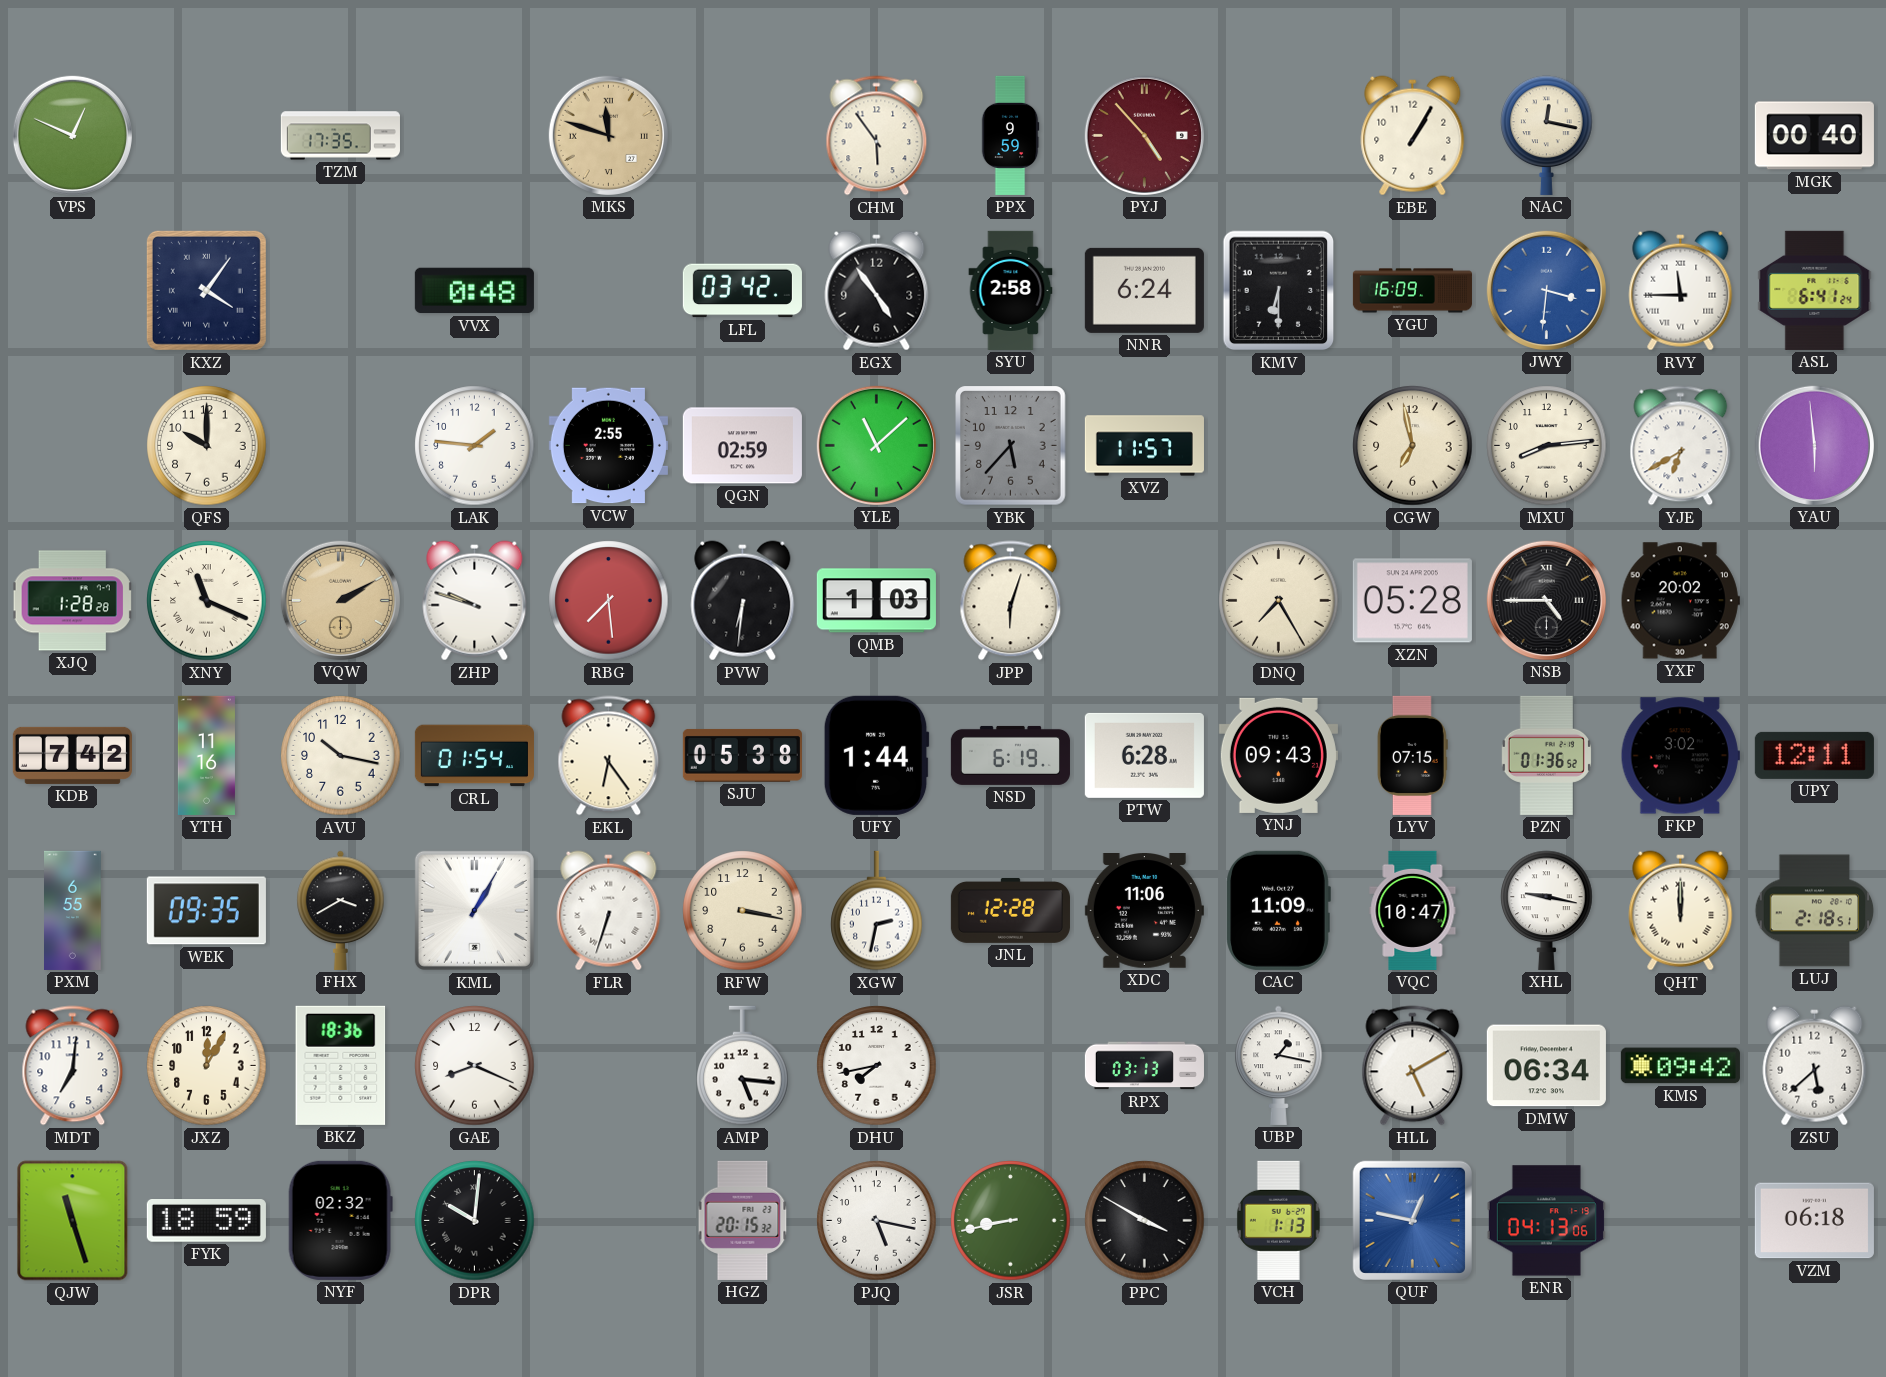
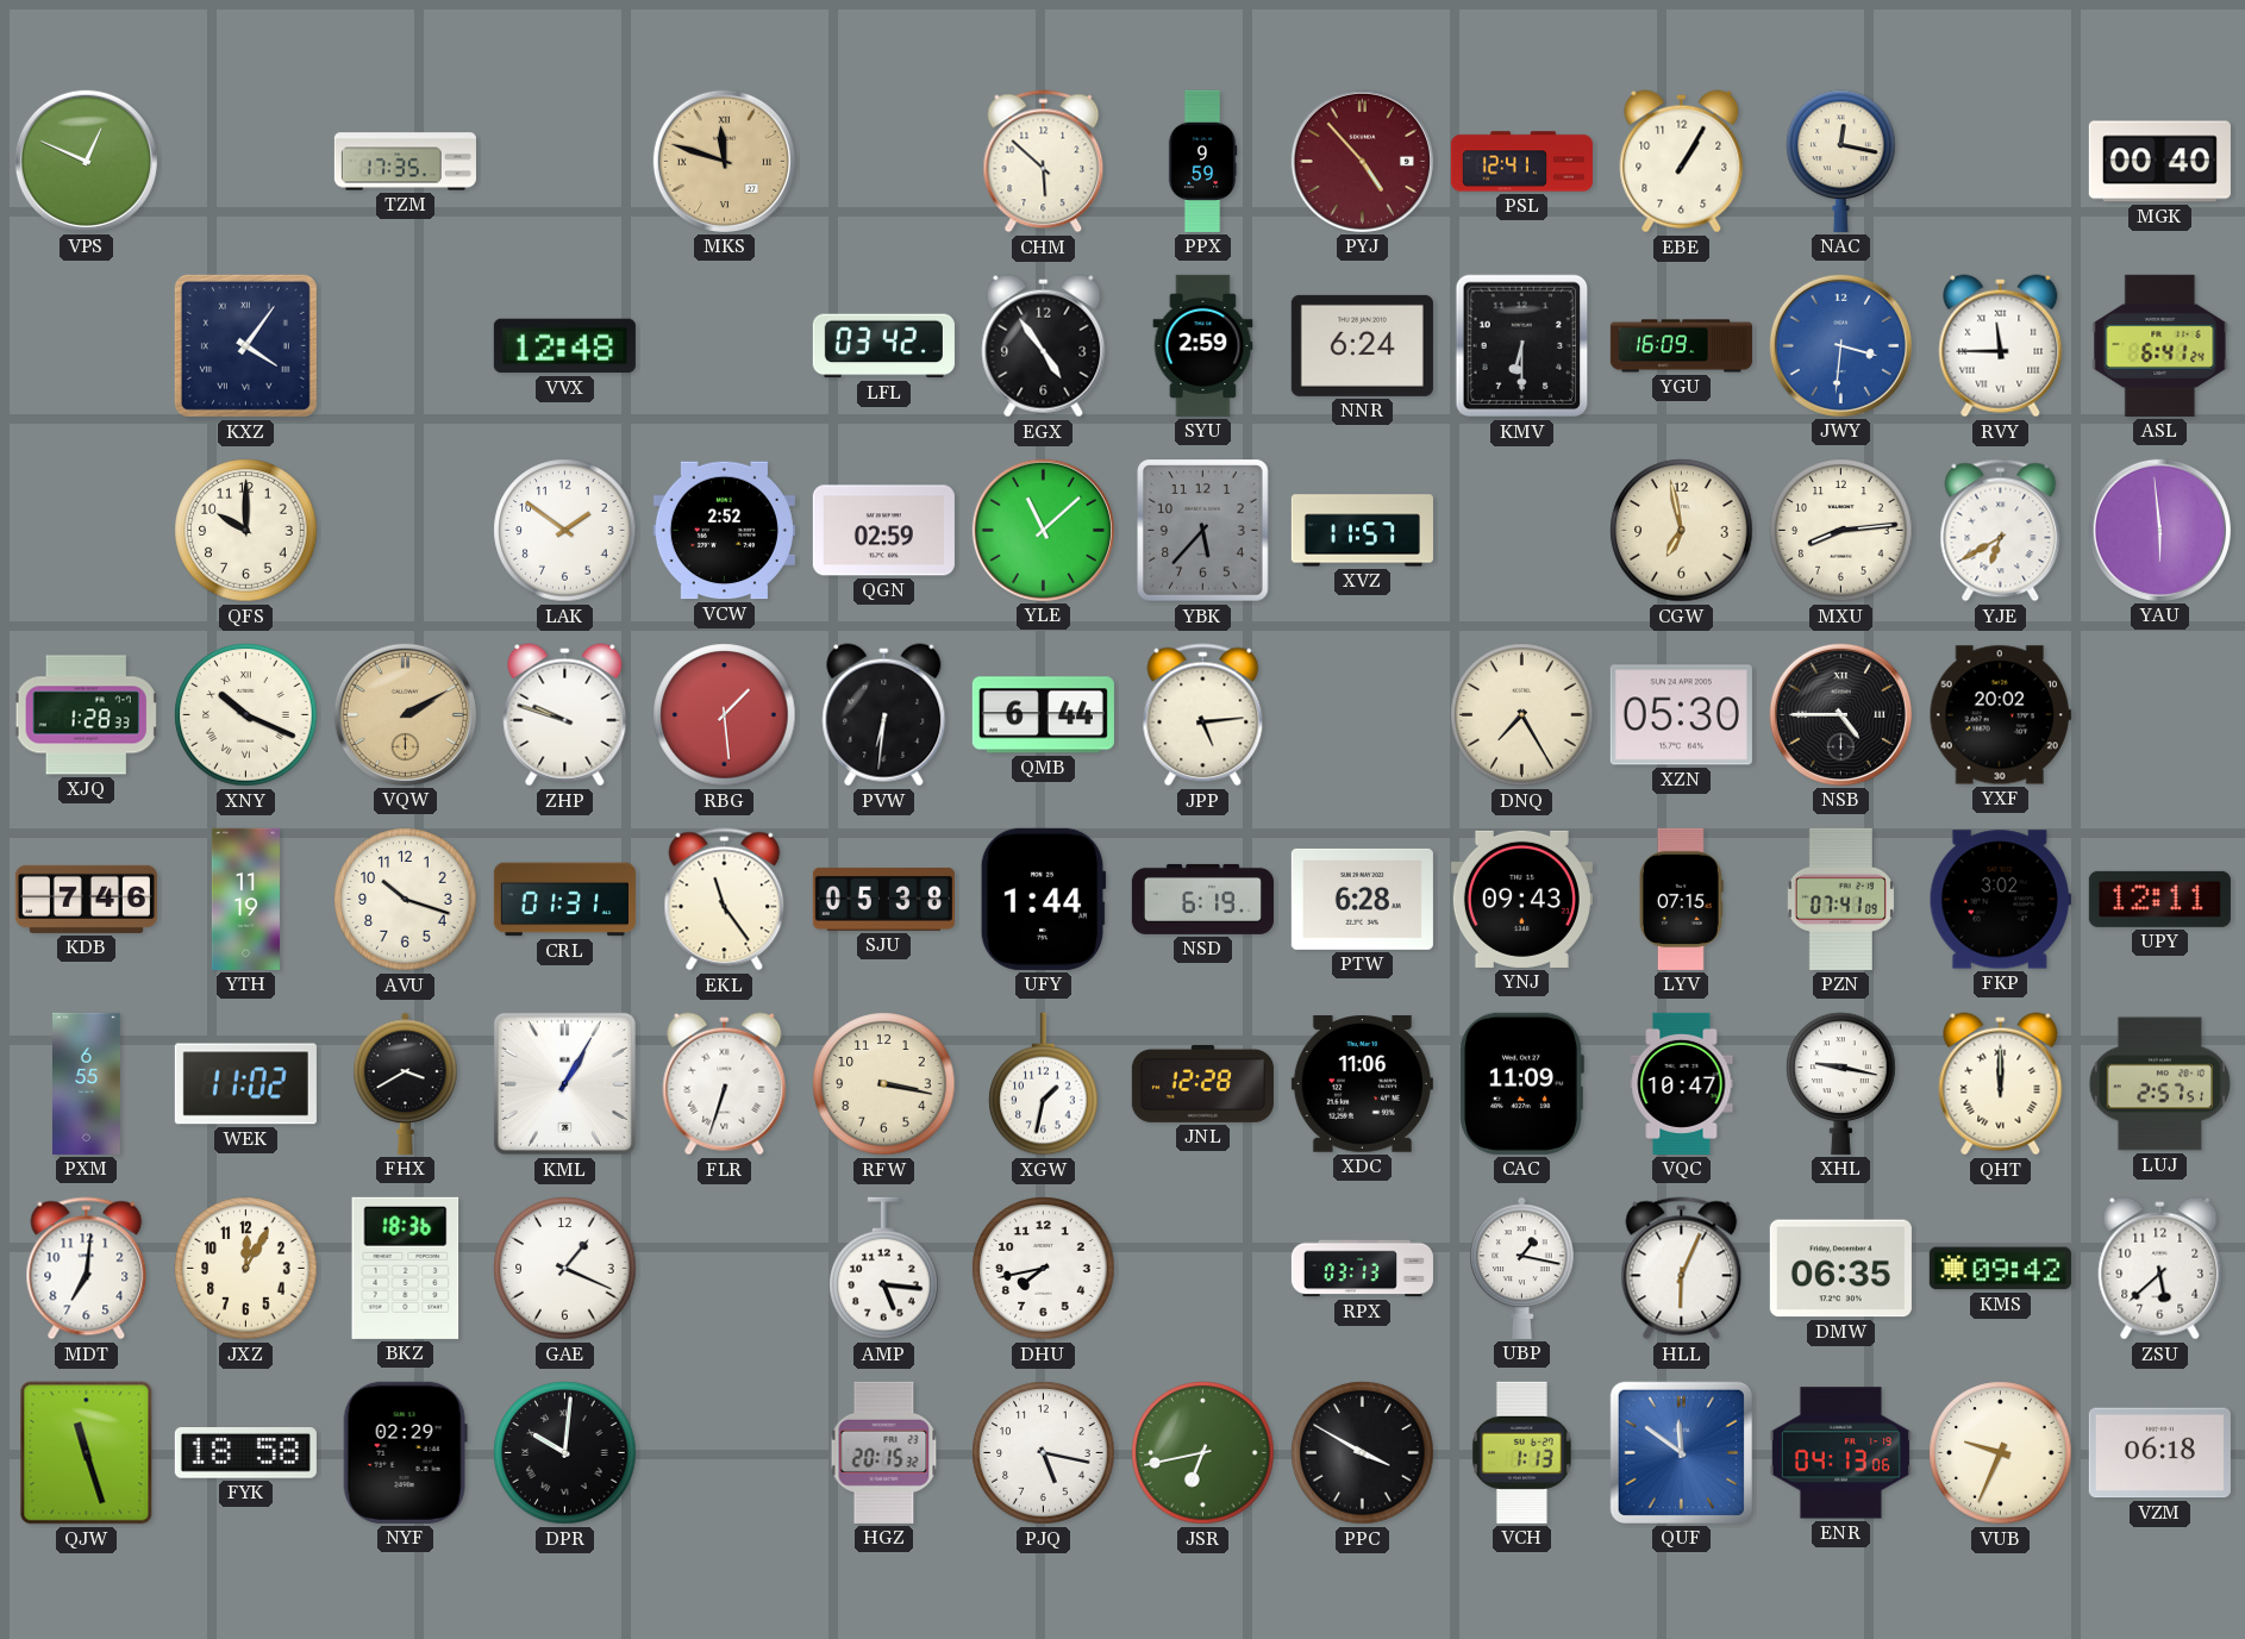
CHM: 5:54 -> 5:52
PSL: none -> 12:41
VVX: 0:48 -> 12:48
SYU: 2:58 -> 2:59
LAK: 1:46 -> 1:51
VCW: 2:55 -> 2:52
XJQ: 1:28:28 -> 1:28:33
XNY: 11:19 -> 10:19
RBG: 7:29 -> 1:29
QMB: 1:03 -> 6:44
JPP: 6:03 -> 5:14
XZN: 05:28 -> 05:30
KDB: 7:42 -> 7:46
YTH: 11:16 -> 11:19
AVU: 10:17 -> 10:18
CRL: 01:54 -> 01:31
EKL: 6:24 -> 11:24
PZN: 01:36 -> 07:41
WEK: 09:35 -> 11:02
XGW: 2:32 -> 1:32
LUJ: 2:18 -> 2:57
GAE: 8:19 -> 1:19
HLL: 5:10 -> 6:04
DMW: 06:34 -> 06:35
FYK: 18:59 -> 18:58
NYF: 02:32 -> 02:29
JSR: 8:43 -> 6:43
QUF: 12:47 -> 11:51
VUB: none -> 9:34
